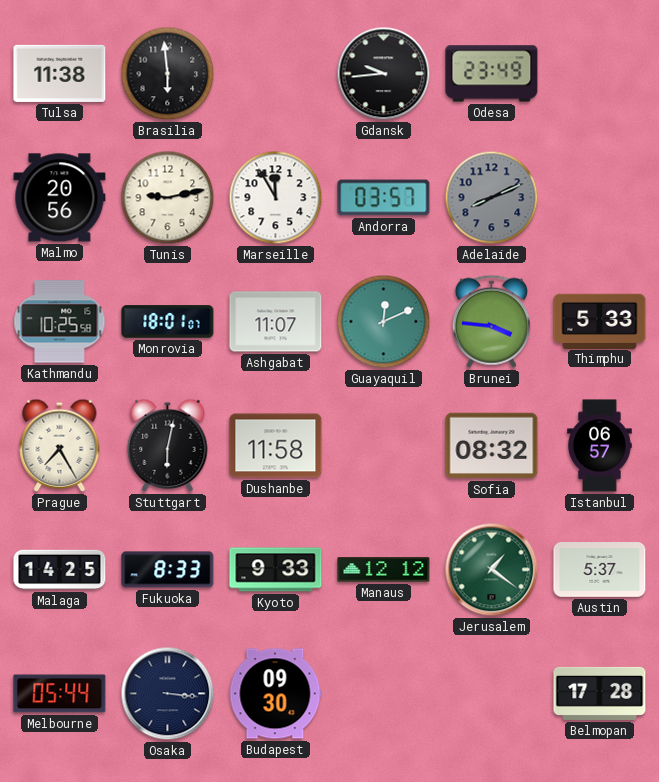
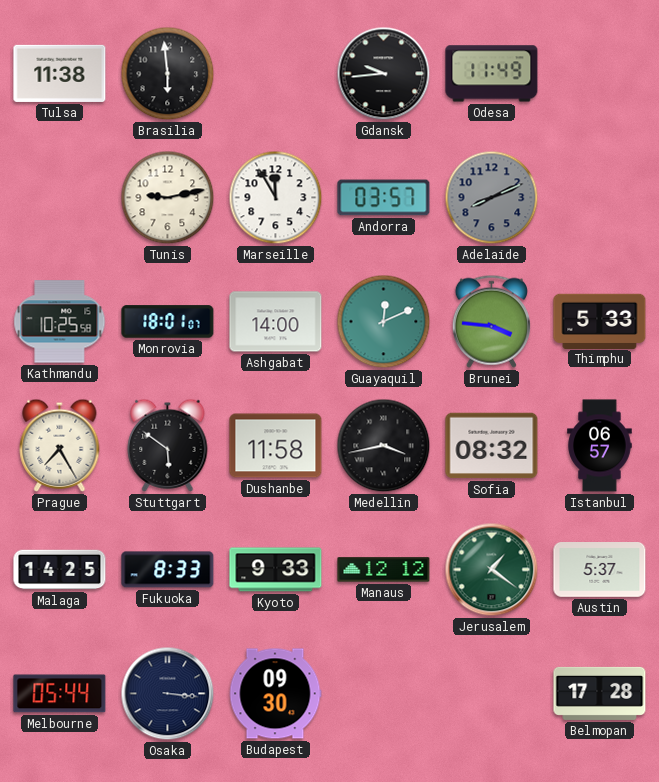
Odesa: 23:49 -> 11:49
Malmo: 20:56 -> none
Ashgabat: 11:07 -> 14:00
Stuttgart: 6:02 -> 5:51
Medellin: none -> 3:43
